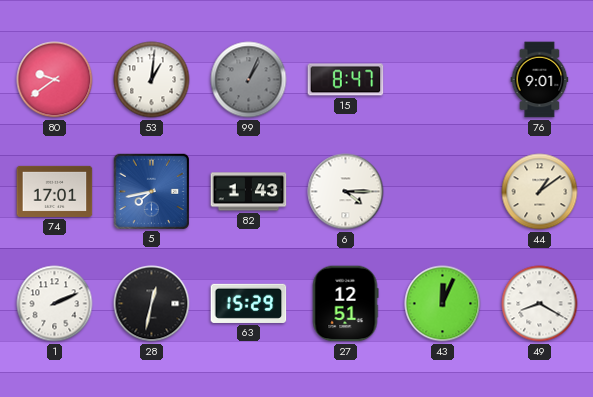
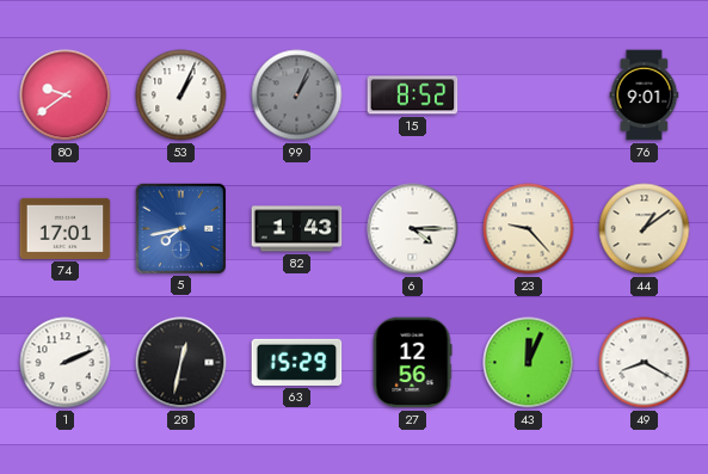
53: 1:01 -> 1:04
15: 8:47 -> 8:52
23: none -> 9:23
27: 12:51 -> 12:56
